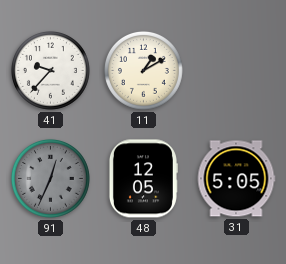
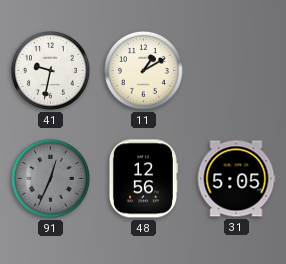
41: 9:37 -> 9:32
48: 12:05 -> 12:56
